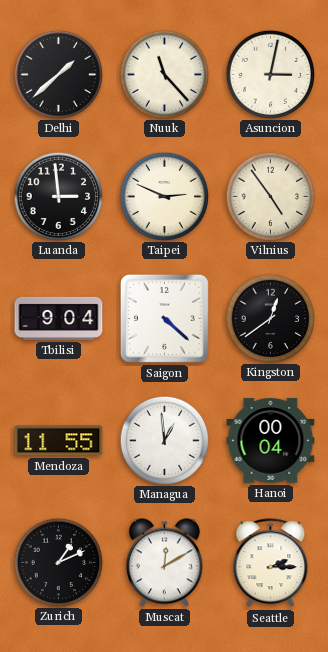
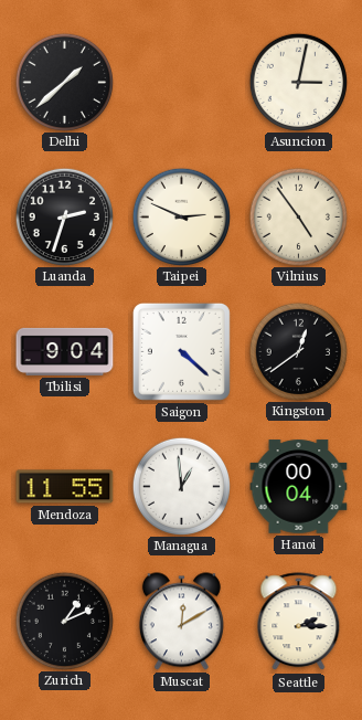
Nuuk: 11:23 -> none
Luanda: 2:59 -> 2:33
